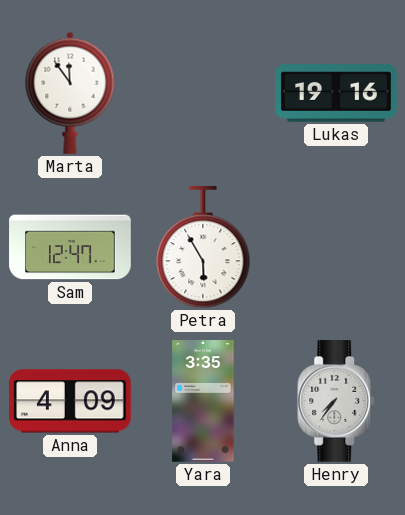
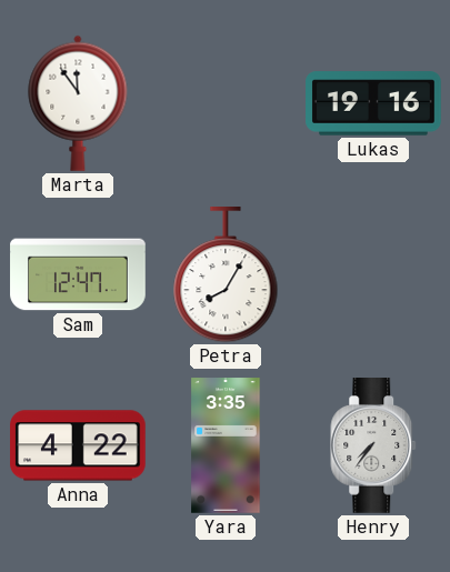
Petra: 5:55 -> 8:05
Anna: 4:09 -> 4:22
